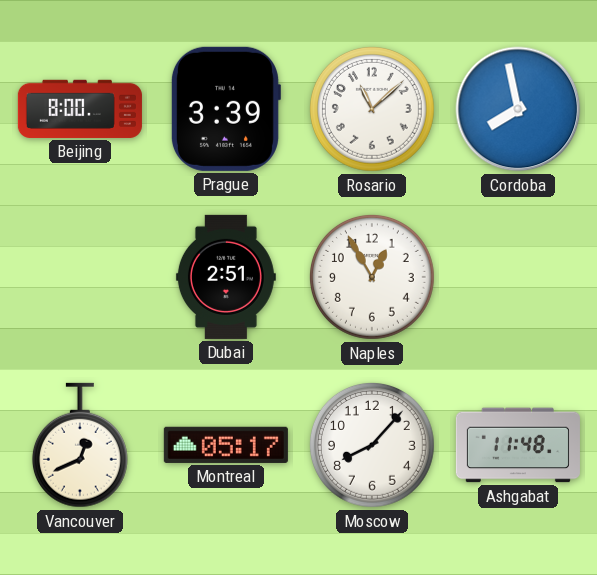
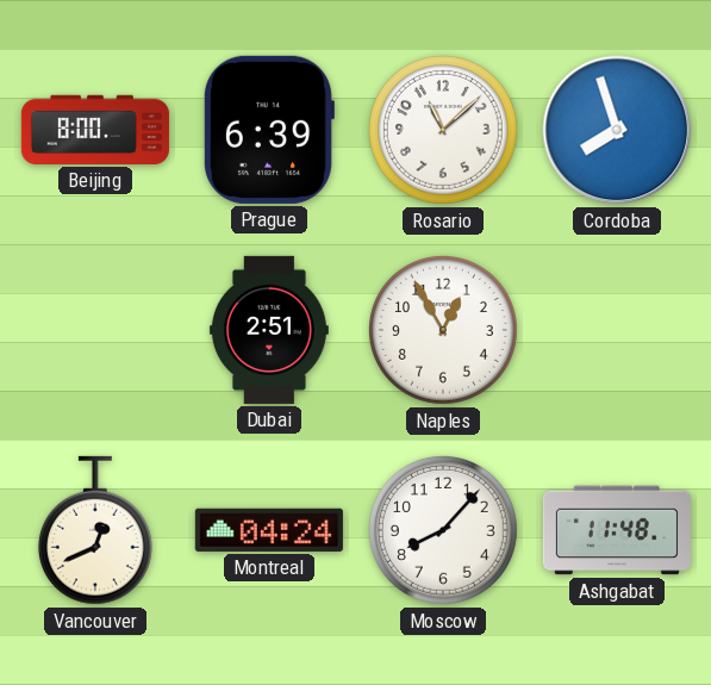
Prague: 3:39 -> 6:39
Cordoba: 7:58 -> 7:57
Montreal: 05:17 -> 04:24
